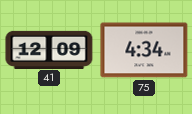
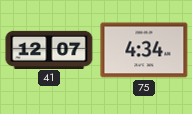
41: 12:09 -> 12:07
